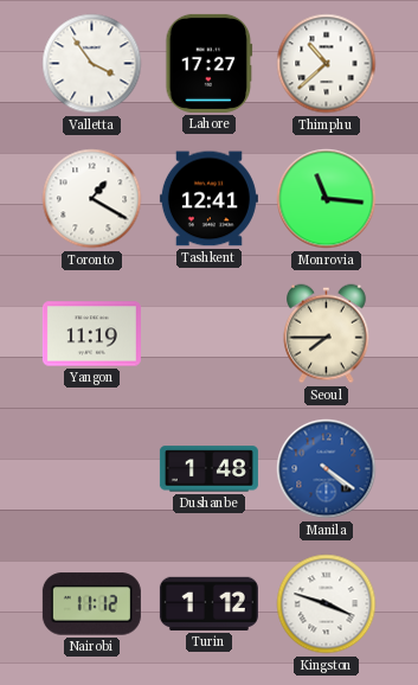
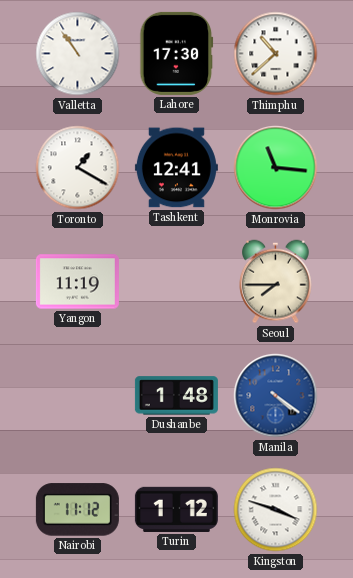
Valletta: 3:54 -> 10:54
Lahore: 17:27 -> 17:30
